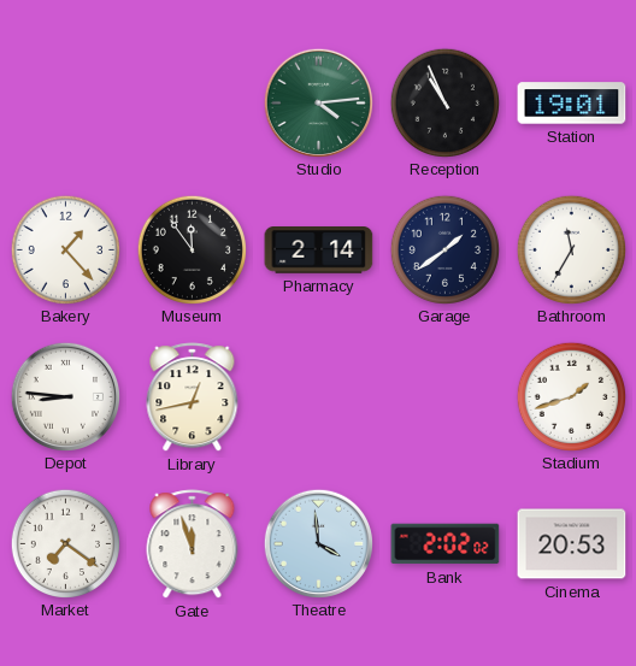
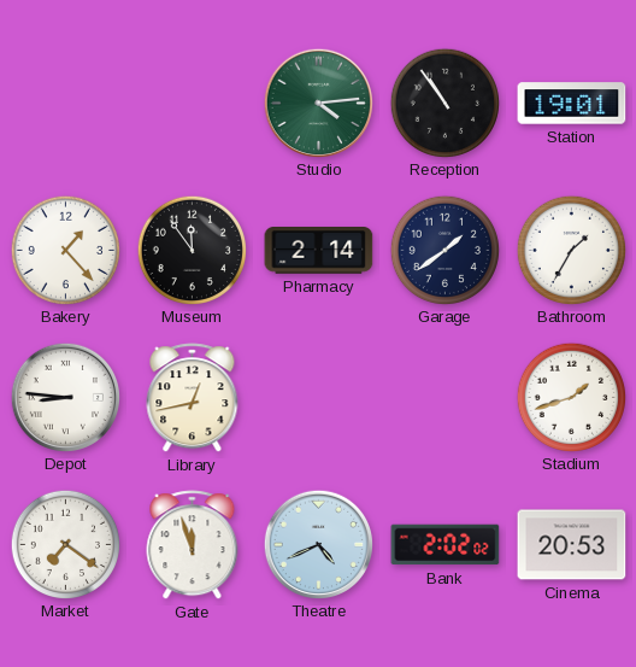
Reception: 10:56 -> 10:54
Bathroom: 11:35 -> 1:35
Theatre: 3:59 -> 4:41
